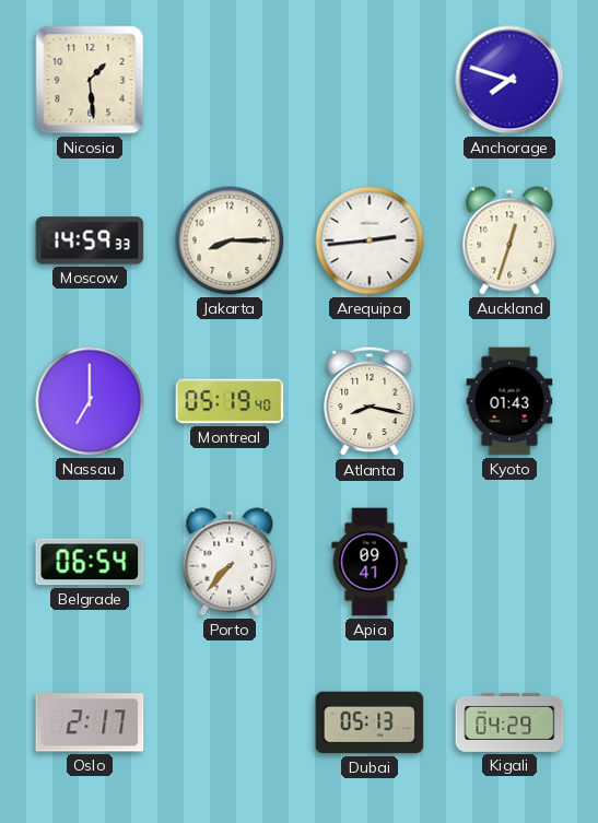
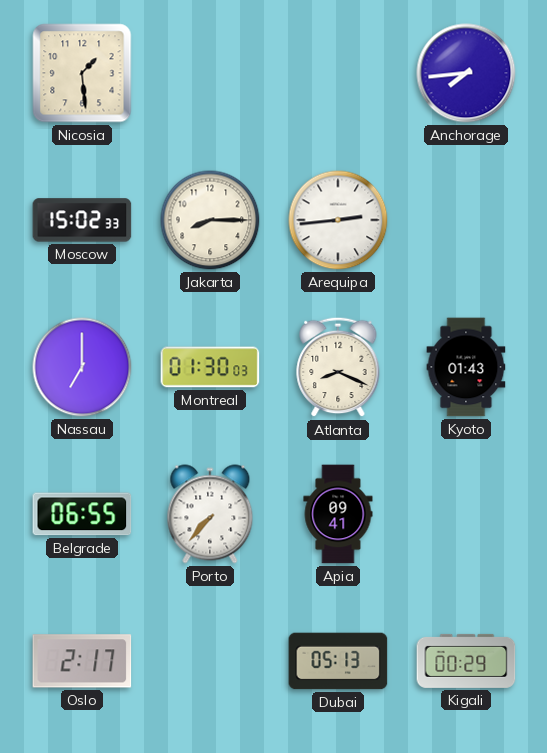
Anchorage: 7:48 -> 7:44
Moscow: 14:59 -> 15:02
Auckland: 12:33 -> none
Montreal: 05:19 -> 01:30
Atlanta: 8:17 -> 8:19
Belgrade: 06:54 -> 06:55
Kigali: 04:29 -> 00:29
